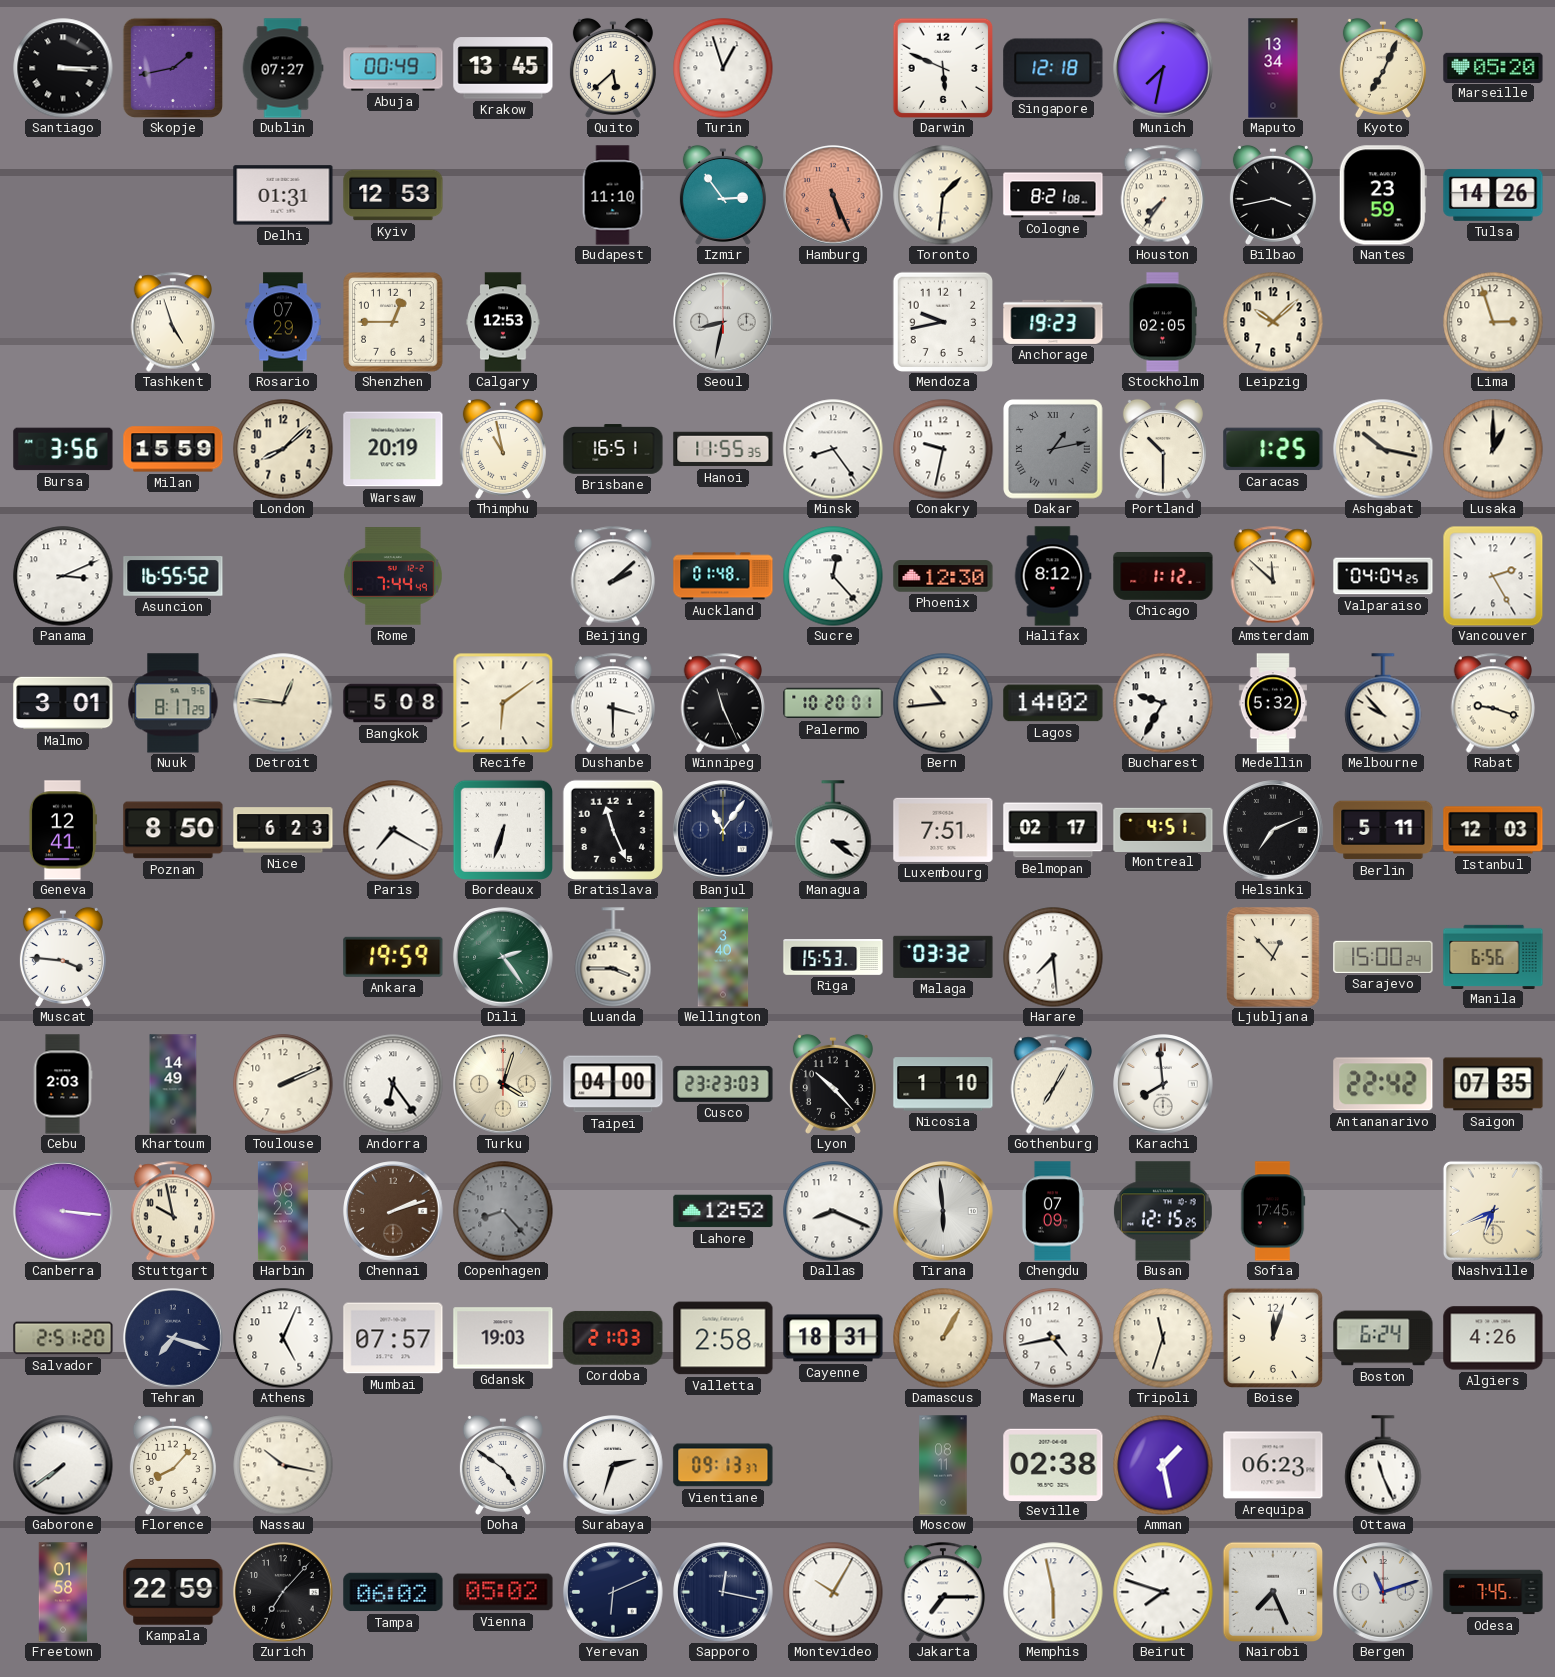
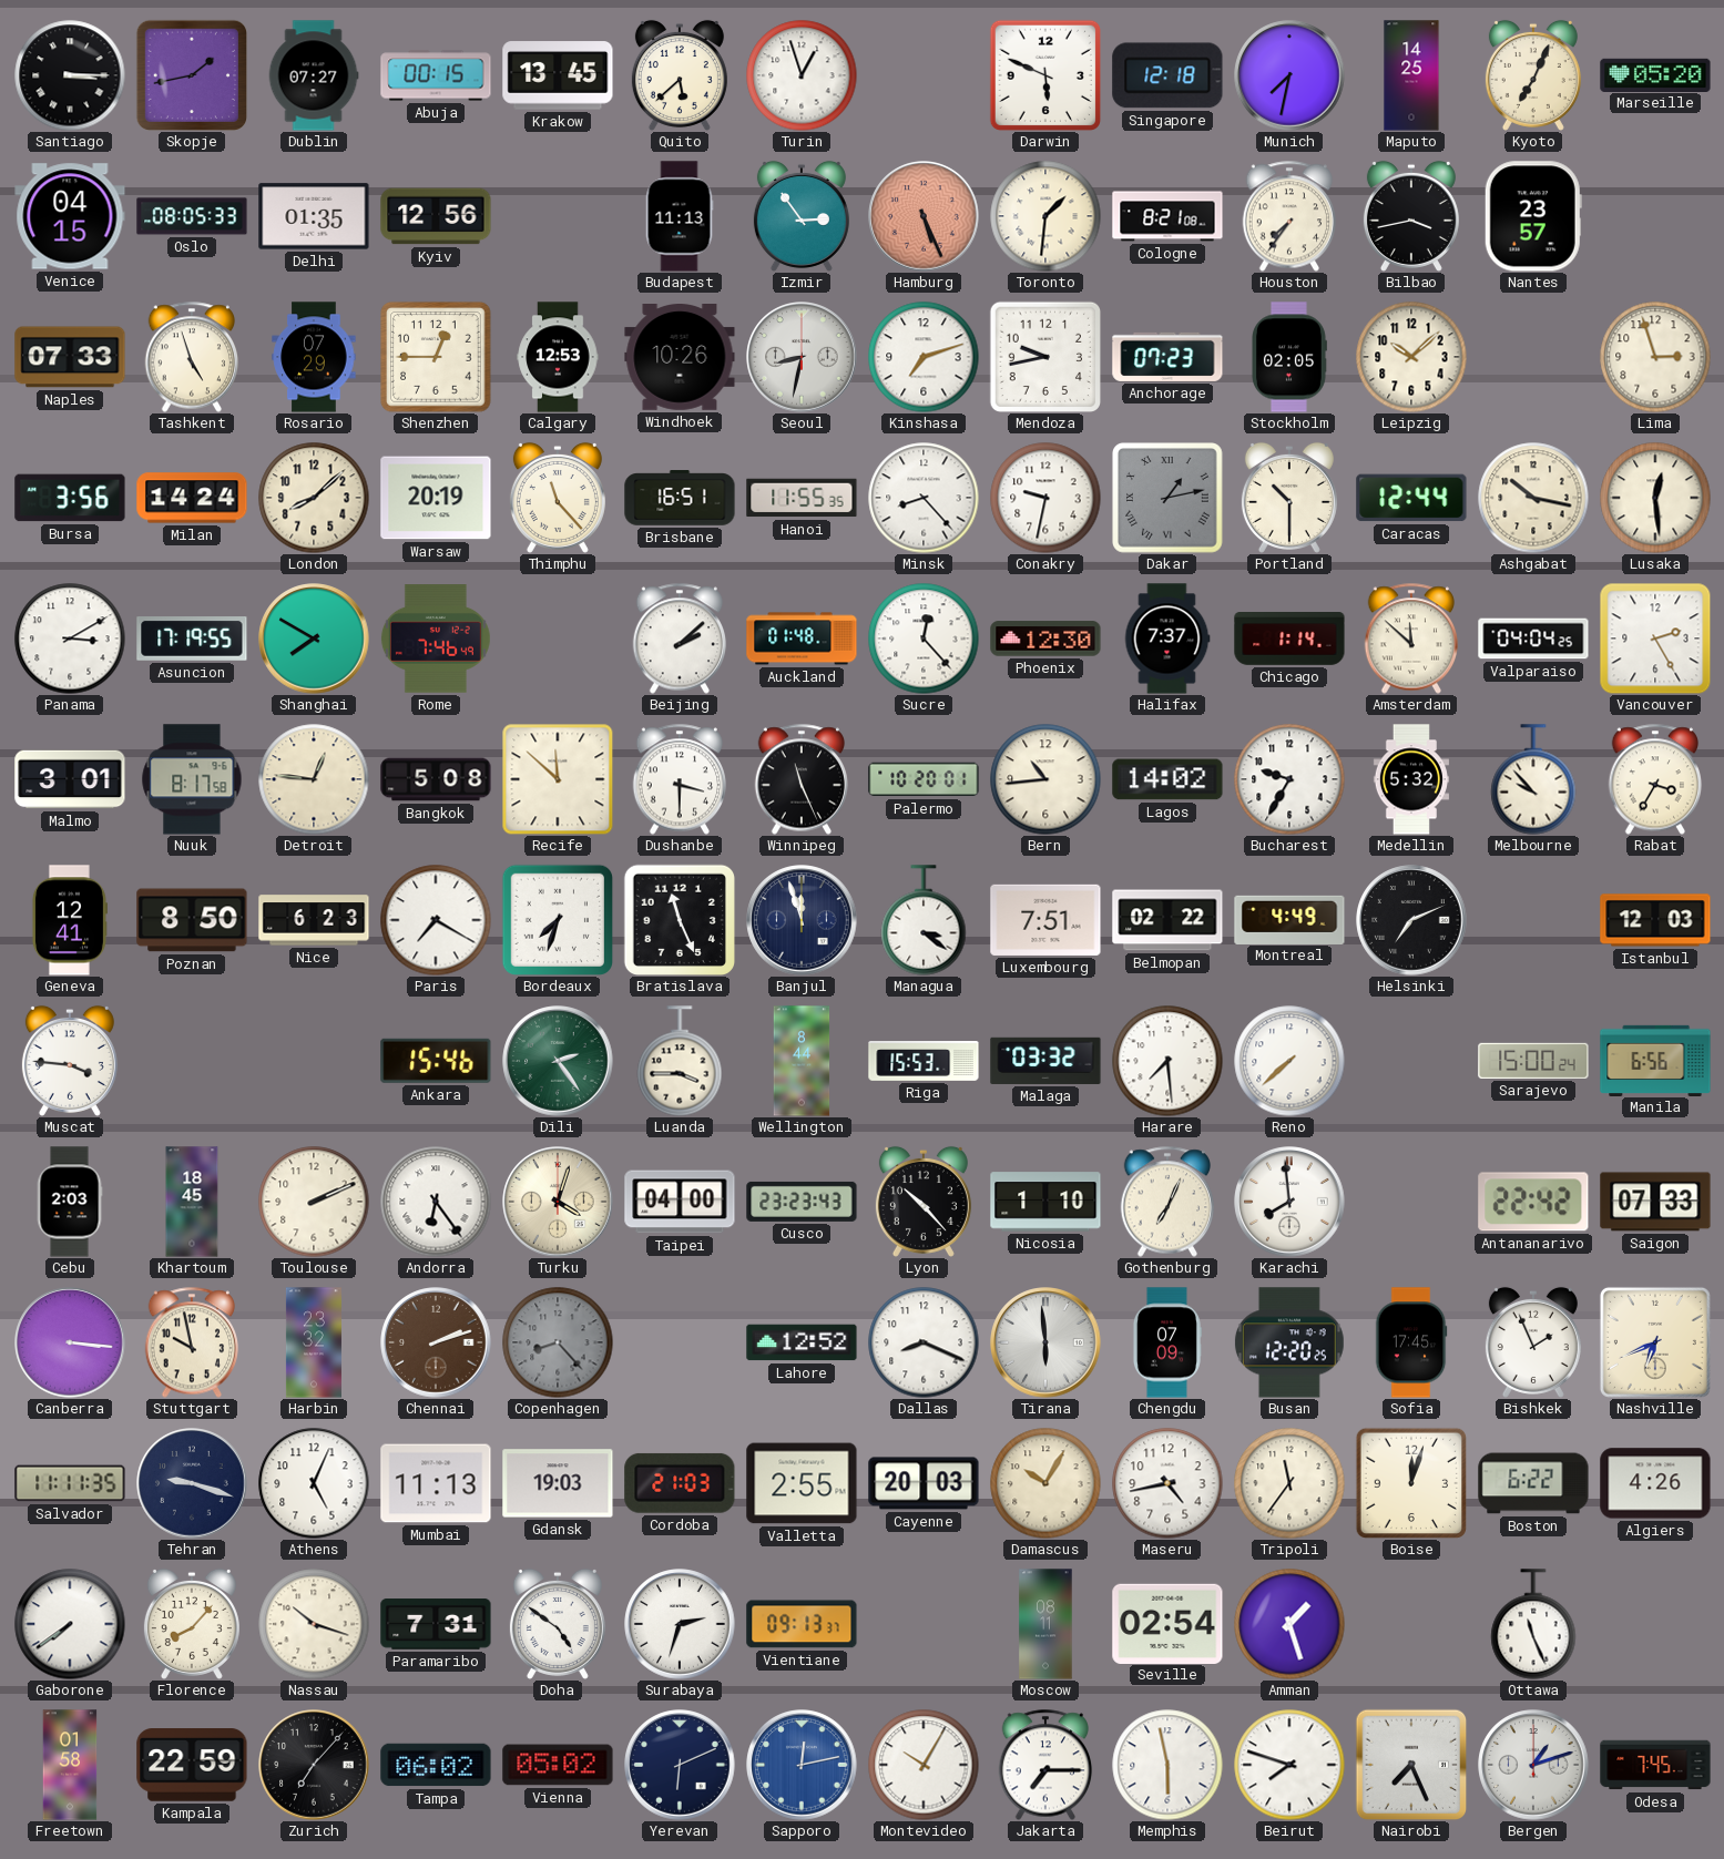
Abuja: 00:49 -> 00:15
Maputo: 13:34 -> 14:25
Venice: none -> 04:15
Oslo: none -> 08:05
Delhi: 01:31 -> 01:35
Kyiv: 12:53 -> 12:56
Budapest: 11:10 -> 11:13
Nantes: 23:59 -> 23:57
Tulsa: 14:26 -> none
Naples: none -> 07:33
Windhoek: none -> 10:26
Kinshasa: none -> 7:12
Anchorage: 19:23 -> 07:23
Milan: 15:59 -> 14:24
Thimphu: 10:58 -> 11:23
Minsk: 8:24 -> 8:23
Caracas: 1:25 -> 12:44
Lusaka: 1:00 -> 12:29
Panama: 3:11 -> 3:10
Asuncion: 16:55 -> 17:19
Shanghai: none -> 7:50
Rome: 7:44 -> 7:46
Halifax: 8:12 -> 7:37
Chicago: 1:12 -> 1:14
Nuuk: 8:17:29 -> 8:17:58
Recife: 6:09 -> 11:52
Rabat: 9:18 -> 3:35
Bordeaux: 6:33 -> 7:33
Banjul: 11:06 -> 11:57
Belmopan: 02:17 -> 02:22
Montreal: 4:51 -> 4:49
Berlin: 5:11 -> none
Ankara: 19:59 -> 15:46
Wellington: 3:40 -> 8:44
Reno: none -> 7:38
Ljubljana: 12:53 -> none
Khartoum: 14:49 -> 18:45
Cusco: 23:23:03 -> 23:23:43
Gothenburg: 7:05 -> 7:04
Saigon: 07:35 -> 07:33
Harbin: 08:23 -> 23:32
Busan: 12:15 -> 12:20
Bishkek: none -> 1:56
Salvador: 2:51 -> 11:11
Tehran: 7:18 -> 9:18
Mumbai: 07:57 -> 11:13
Valletta: 2:58 -> 2:55
Cayenne: 18:31 -> 20:03
Damascus: 1:05 -> 10:05
Tripoli: 11:33 -> 11:36
Boston: 6:24 -> 6:22
Nassau: 10:17 -> 10:18
Paramaribo: none -> 7:31
Seville: 02:38 -> 02:54
Amman: 1:28 -> 1:27
Arequipa: 06:23 -> none
Sapporo: 12:17 -> 12:13
Sapporo dial: navy -> blue
Bergen: 11:12 -> 1:12
